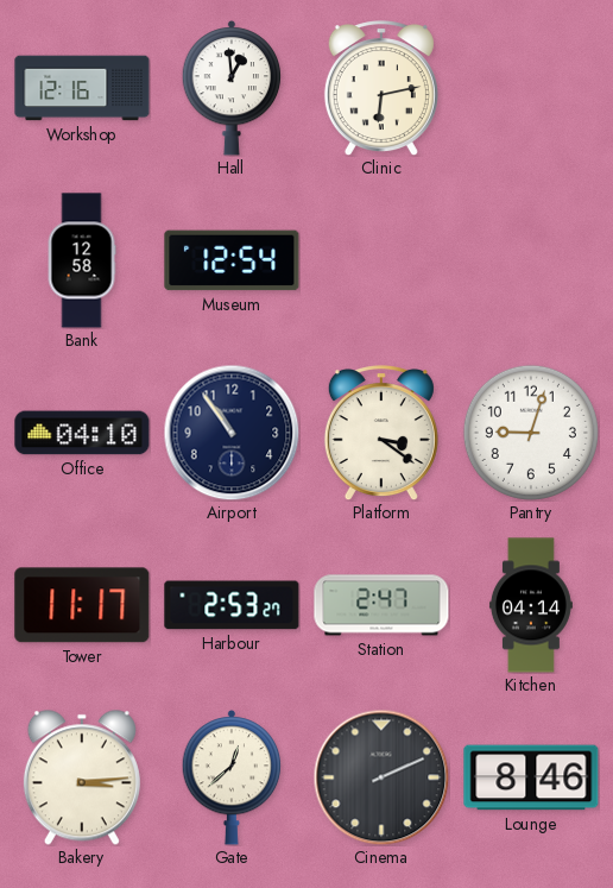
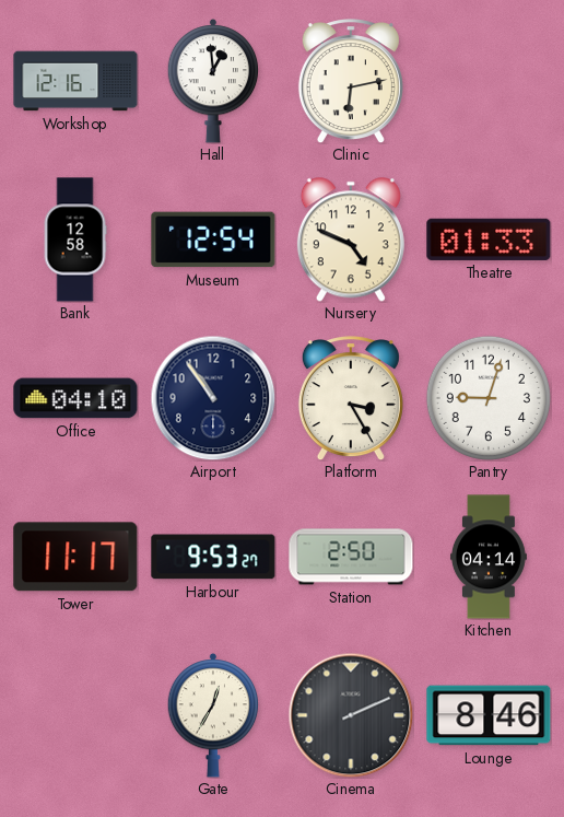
Nursery: none -> 4:49
Theatre: none -> 01:33
Platform: 3:21 -> 3:25
Harbour: 2:53 -> 9:53
Station: 2:47 -> 2:50
Bakery: 3:14 -> none
Gate: 12:38 -> 12:35
